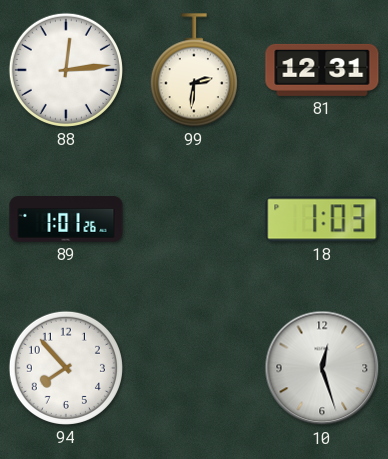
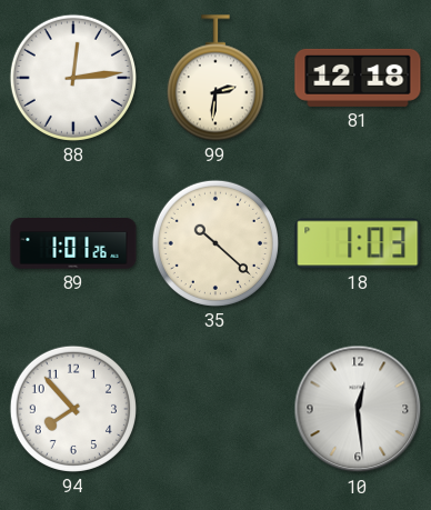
81: 12:31 -> 12:18
35: none -> 10:22
10: 12:27 -> 12:29
